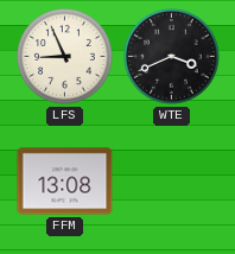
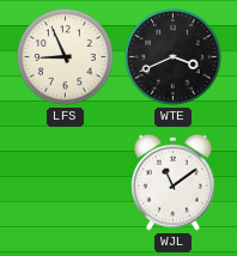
FFM: 13:08 -> none
WJL: none -> 11:09
